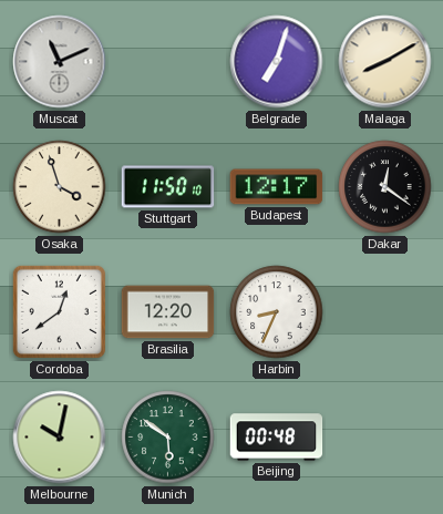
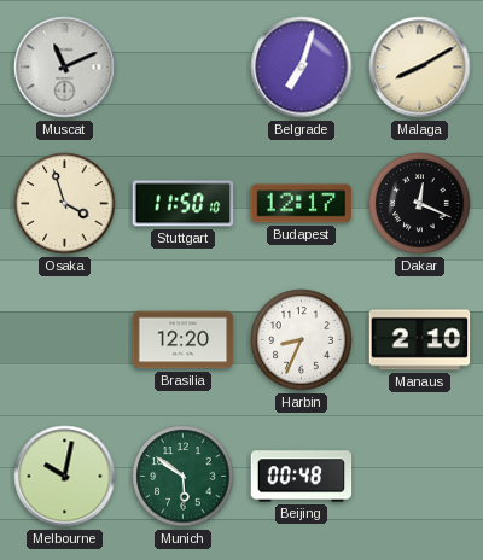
Dakar: 12:21 -> 12:19
Cordoba: 12:39 -> none
Manaus: none -> 2:10
